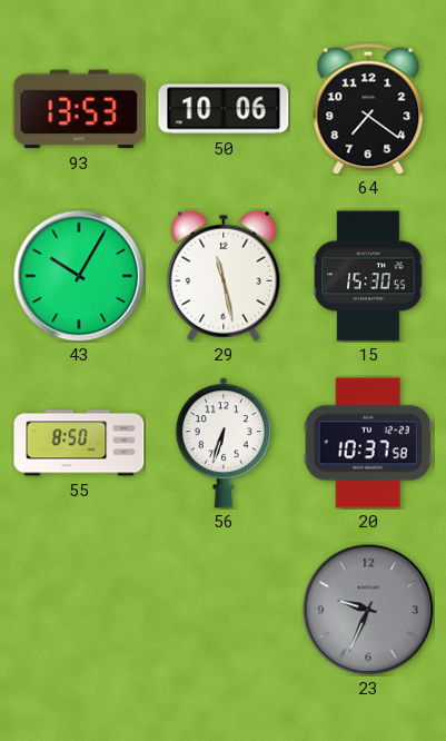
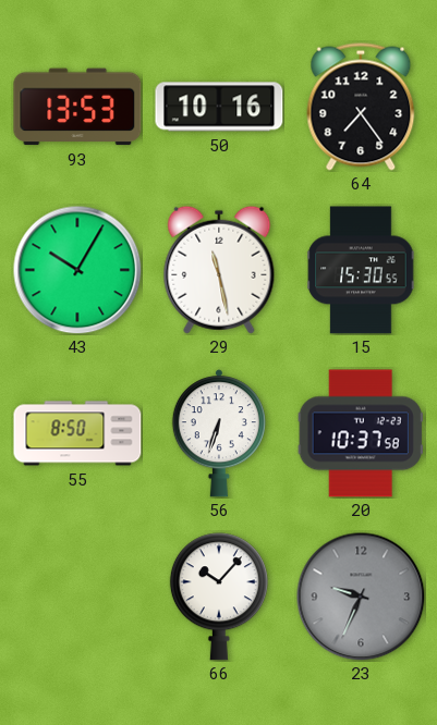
50: 10:06 -> 10:16
64: 7:21 -> 7:24
66: none -> 10:07
